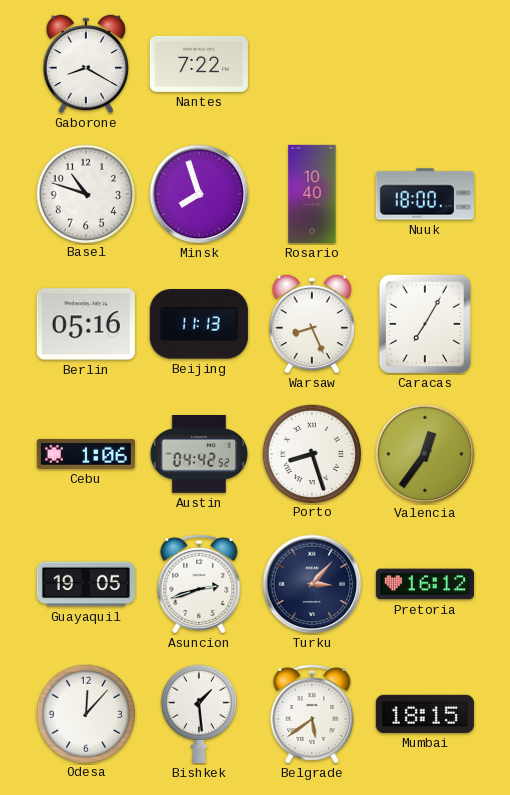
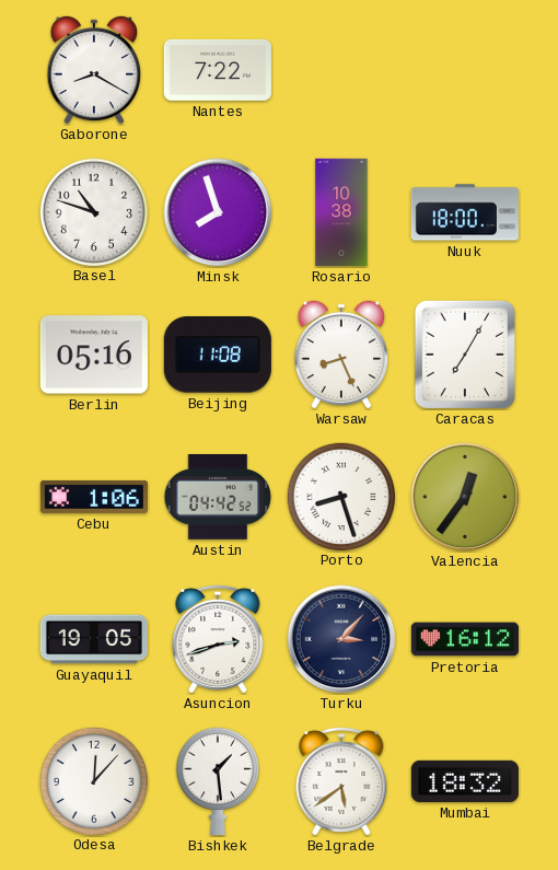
Rosario: 10:40 -> 10:38
Beijing: 11:13 -> 11:08
Mumbai: 18:15 -> 18:32
